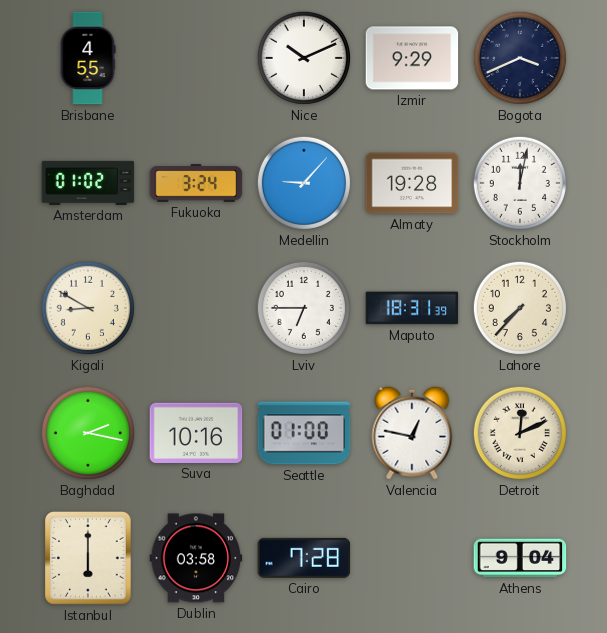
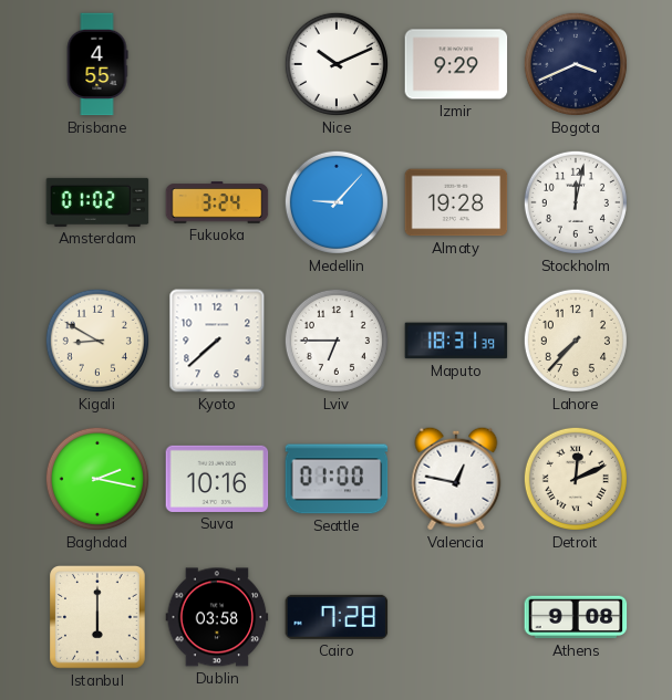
Kyoto: none -> 7:38
Athens: 9:04 -> 9:08
